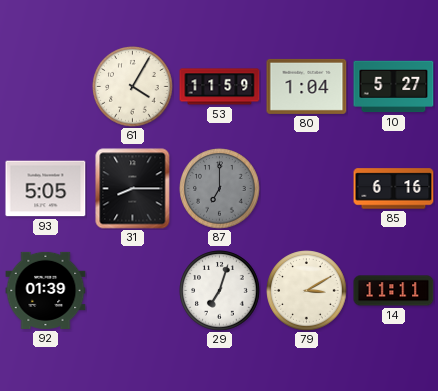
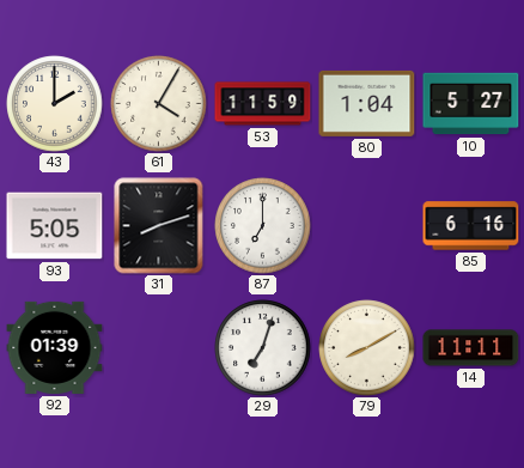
43: none -> 2:00
31: 8:15 -> 8:12
87 dial: grey -> white
79: 3:10 -> 8:10
